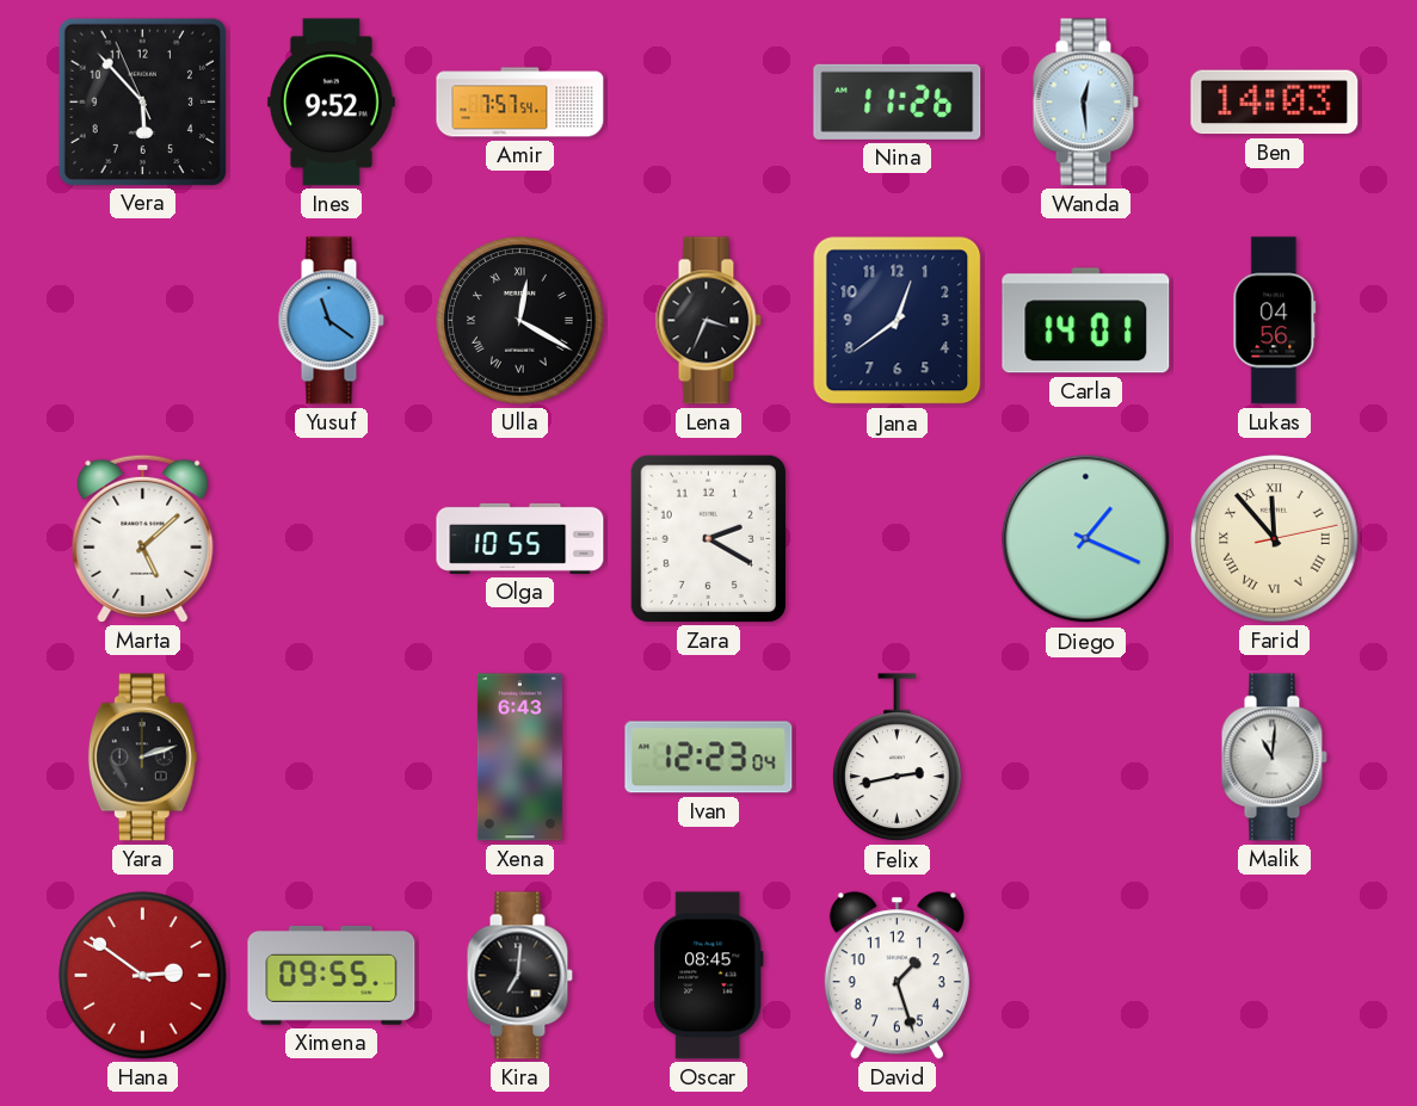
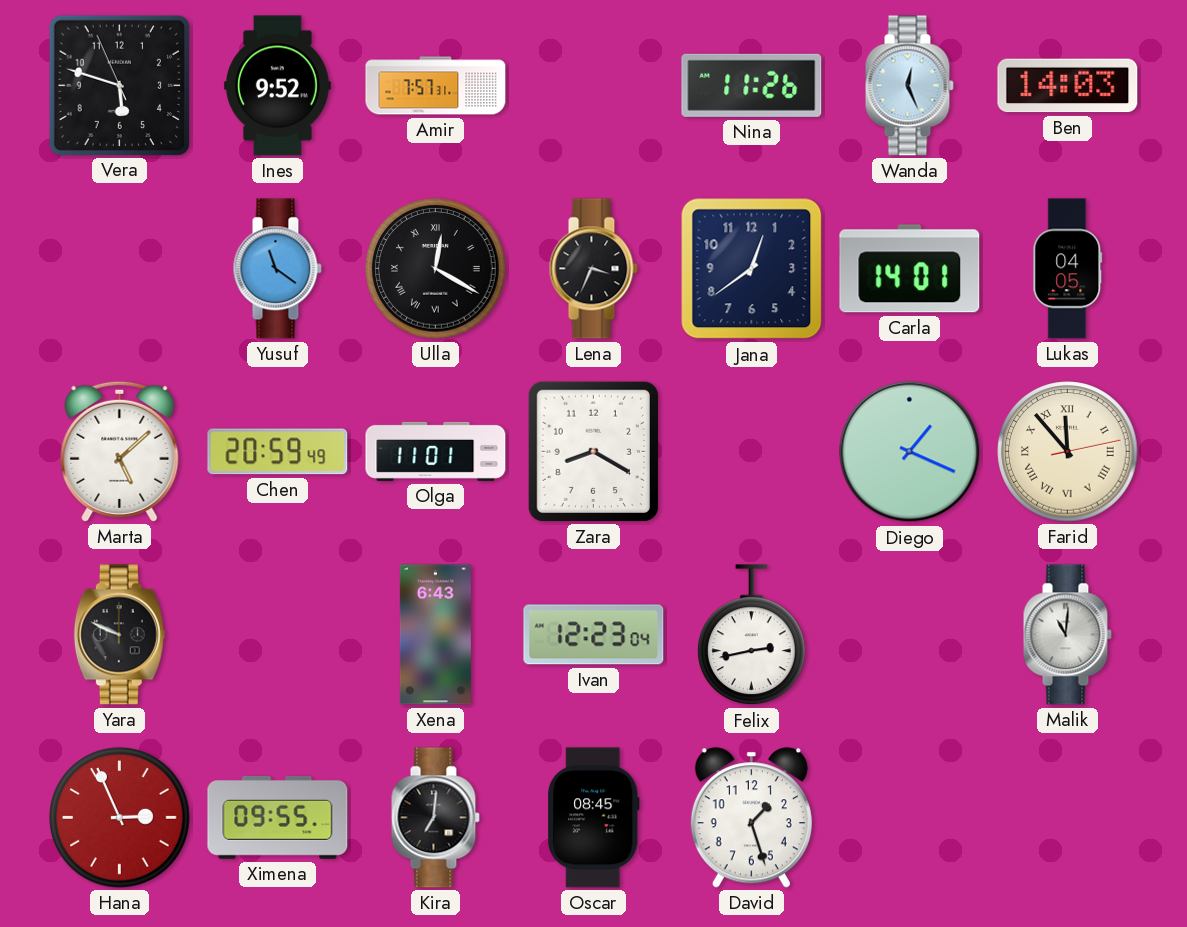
Vera: 5:52 -> 5:47
Amir: 7:57:54 -> 7:57:31
Wanda: 12:29 -> 12:26
Lukas: 04:56 -> 04:05
Chen: none -> 20:59
Olga: 10:55 -> 11:01
Zara: 2:20 -> 8:20
Yara: 2:12 -> 9:49
Hana: 2:51 -> 2:56
